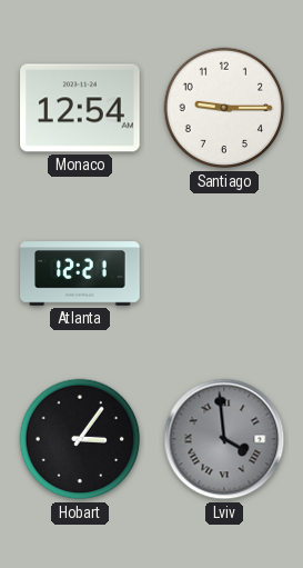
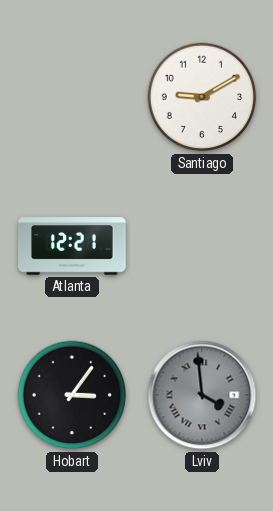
Monaco: 12:54 -> none
Santiago: 9:15 -> 9:10
